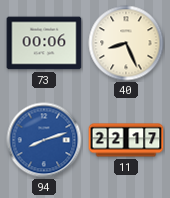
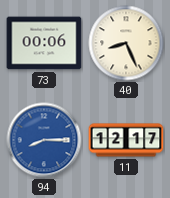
94: 8:12 -> 8:15
11: 22:17 -> 12:17
